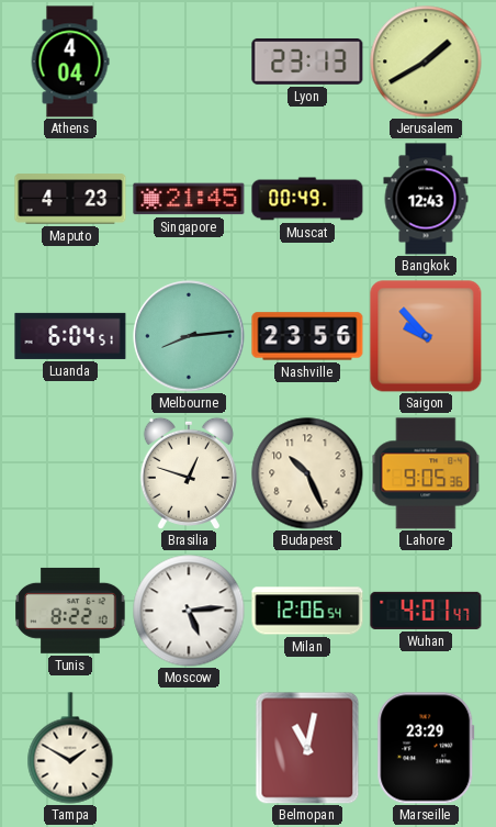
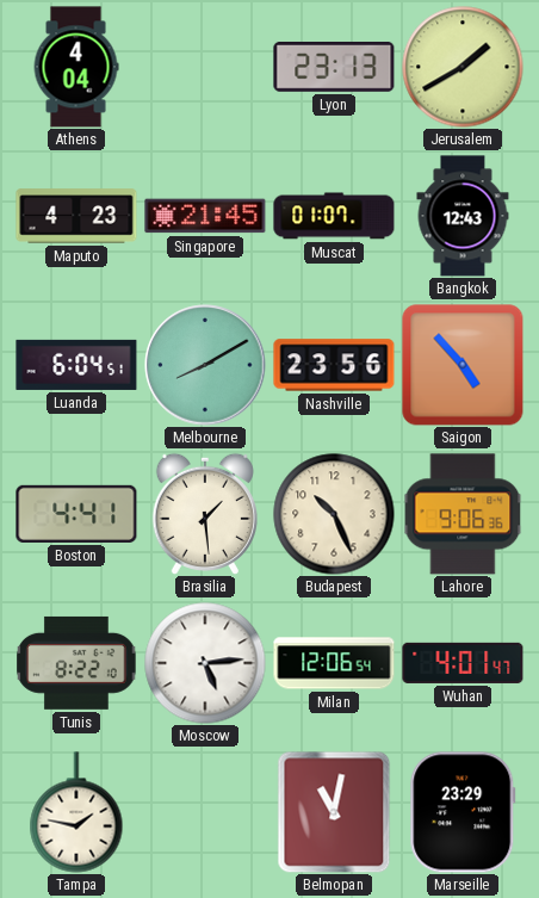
Muscat: 00:49 -> 01:07
Melbourne: 8:14 -> 8:10
Saigon: 9:53 -> 4:53
Boston: none -> 4:41
Brasilia: 12:48 -> 1:29
Lahore: 9:05 -> 9:06
Tampa: 1:50 -> 1:47
